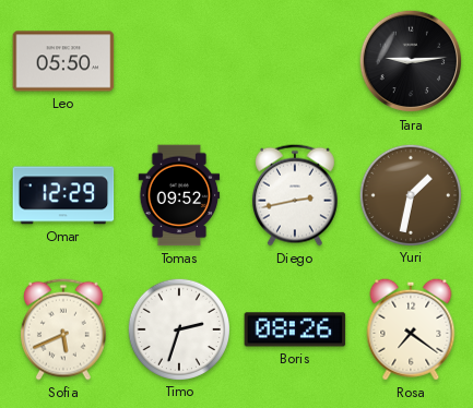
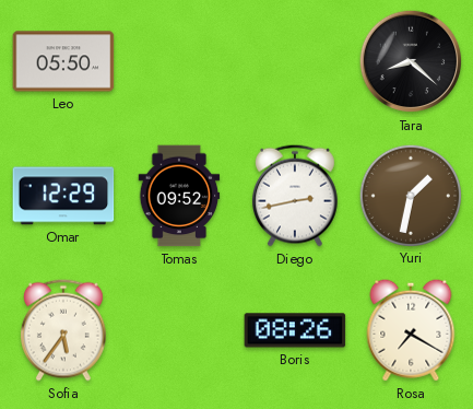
Tara: 9:14 -> 8:22
Sofia: 5:41 -> 5:36
Timo: 2:33 -> none
Rosa: 7:21 -> 7:20
